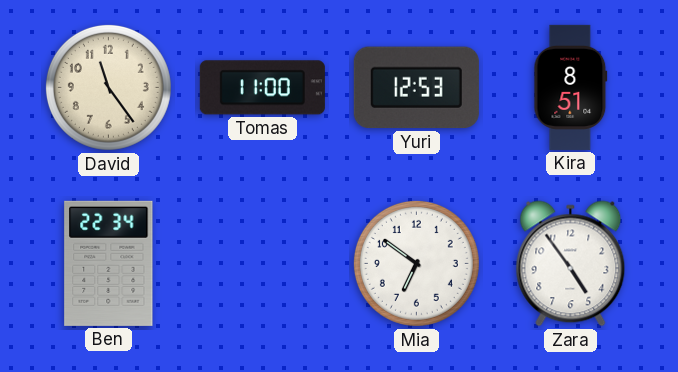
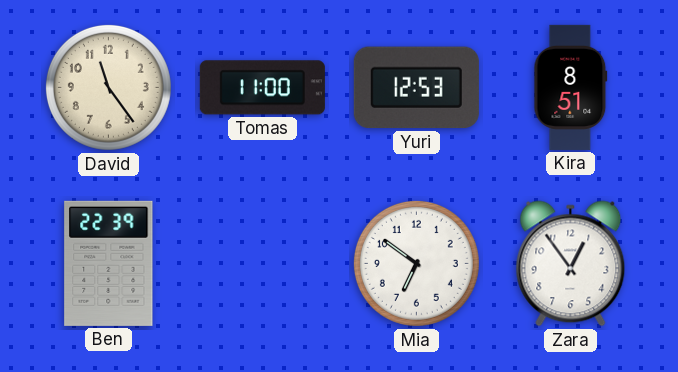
Ben: 22:34 -> 22:39
Zara: 4:54 -> 12:54
